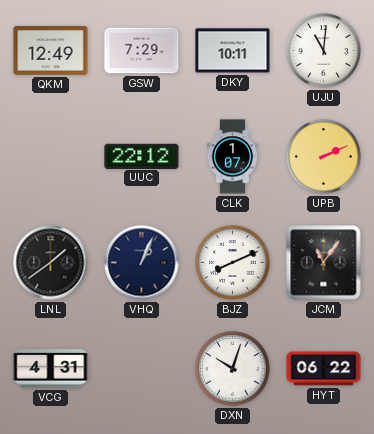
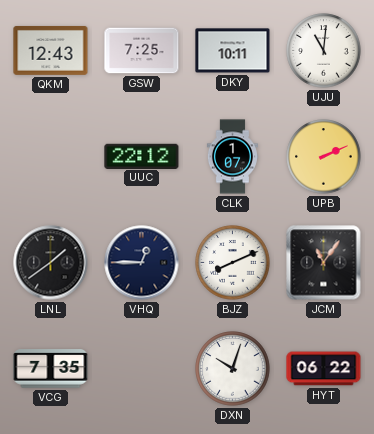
QKM: 12:49 -> 12:43
GSW: 7:29 -> 7:25
VHQ: 1:04 -> 12:45
VCG: 4:31 -> 7:35
